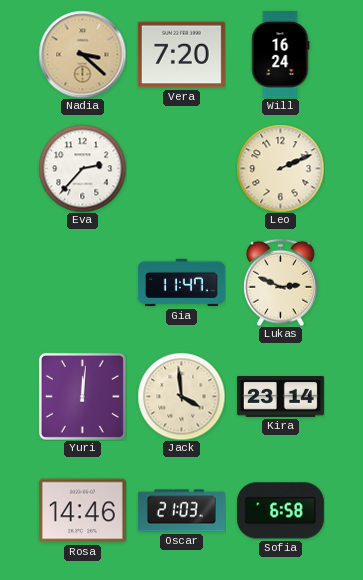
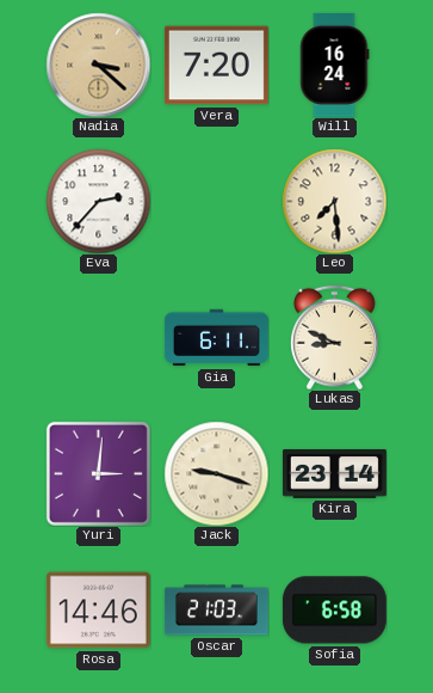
Leo: 2:11 -> 7:29
Gia: 11:47 -> 6:11
Lukas: 2:49 -> 8:49
Yuri: 12:01 -> 3:01
Jack: 3:59 -> 9:18
